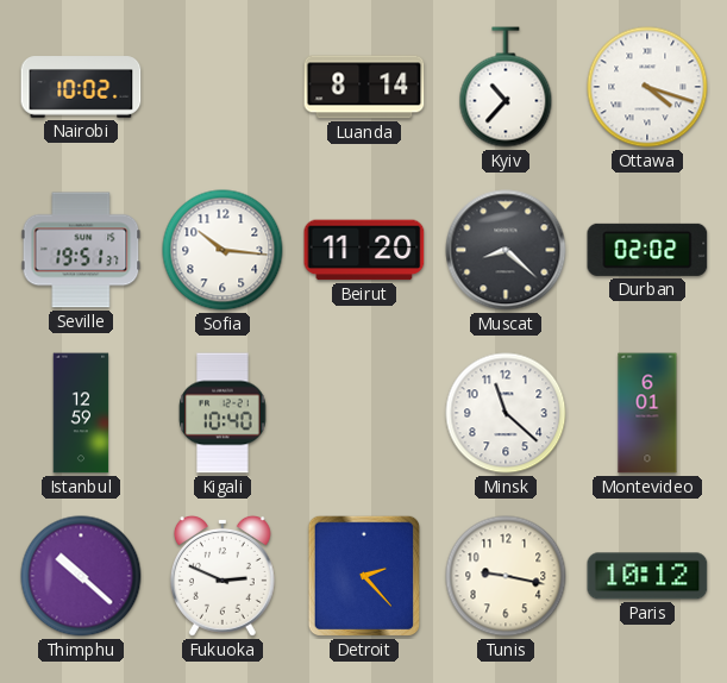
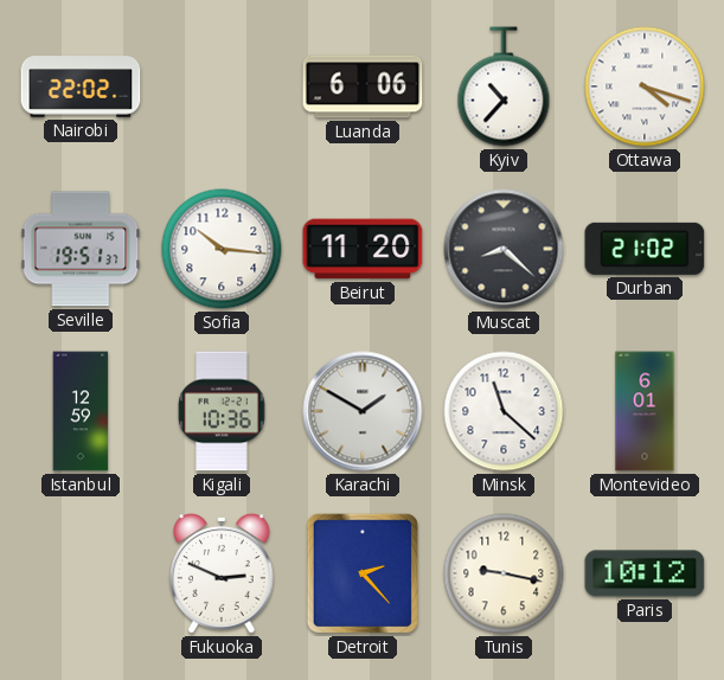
Nairobi: 10:02 -> 22:02
Luanda: 8:14 -> 6:06
Durban: 02:02 -> 21:02
Kigali: 10:40 -> 10:36
Karachi: none -> 1:50
Thimphu: 10:22 -> none
